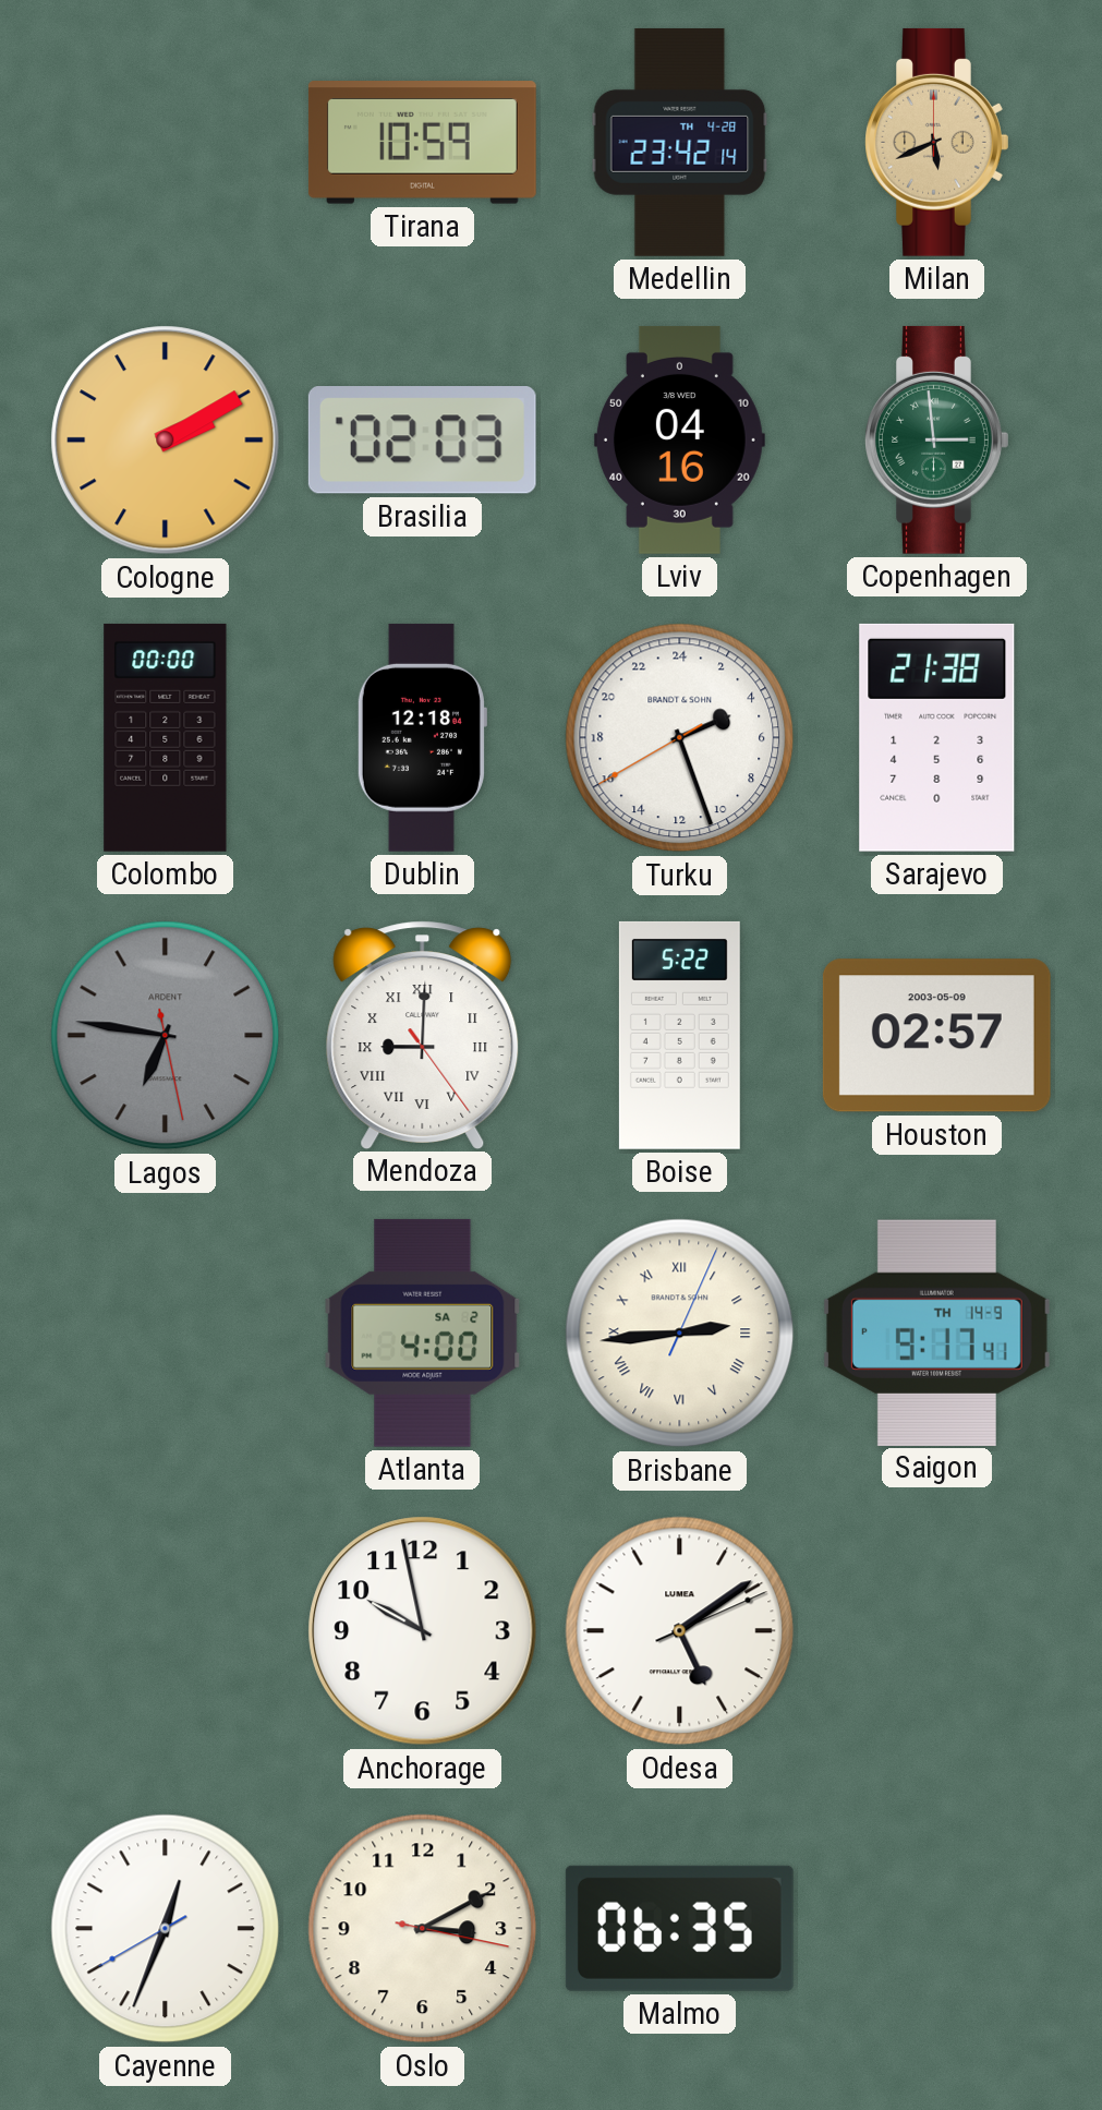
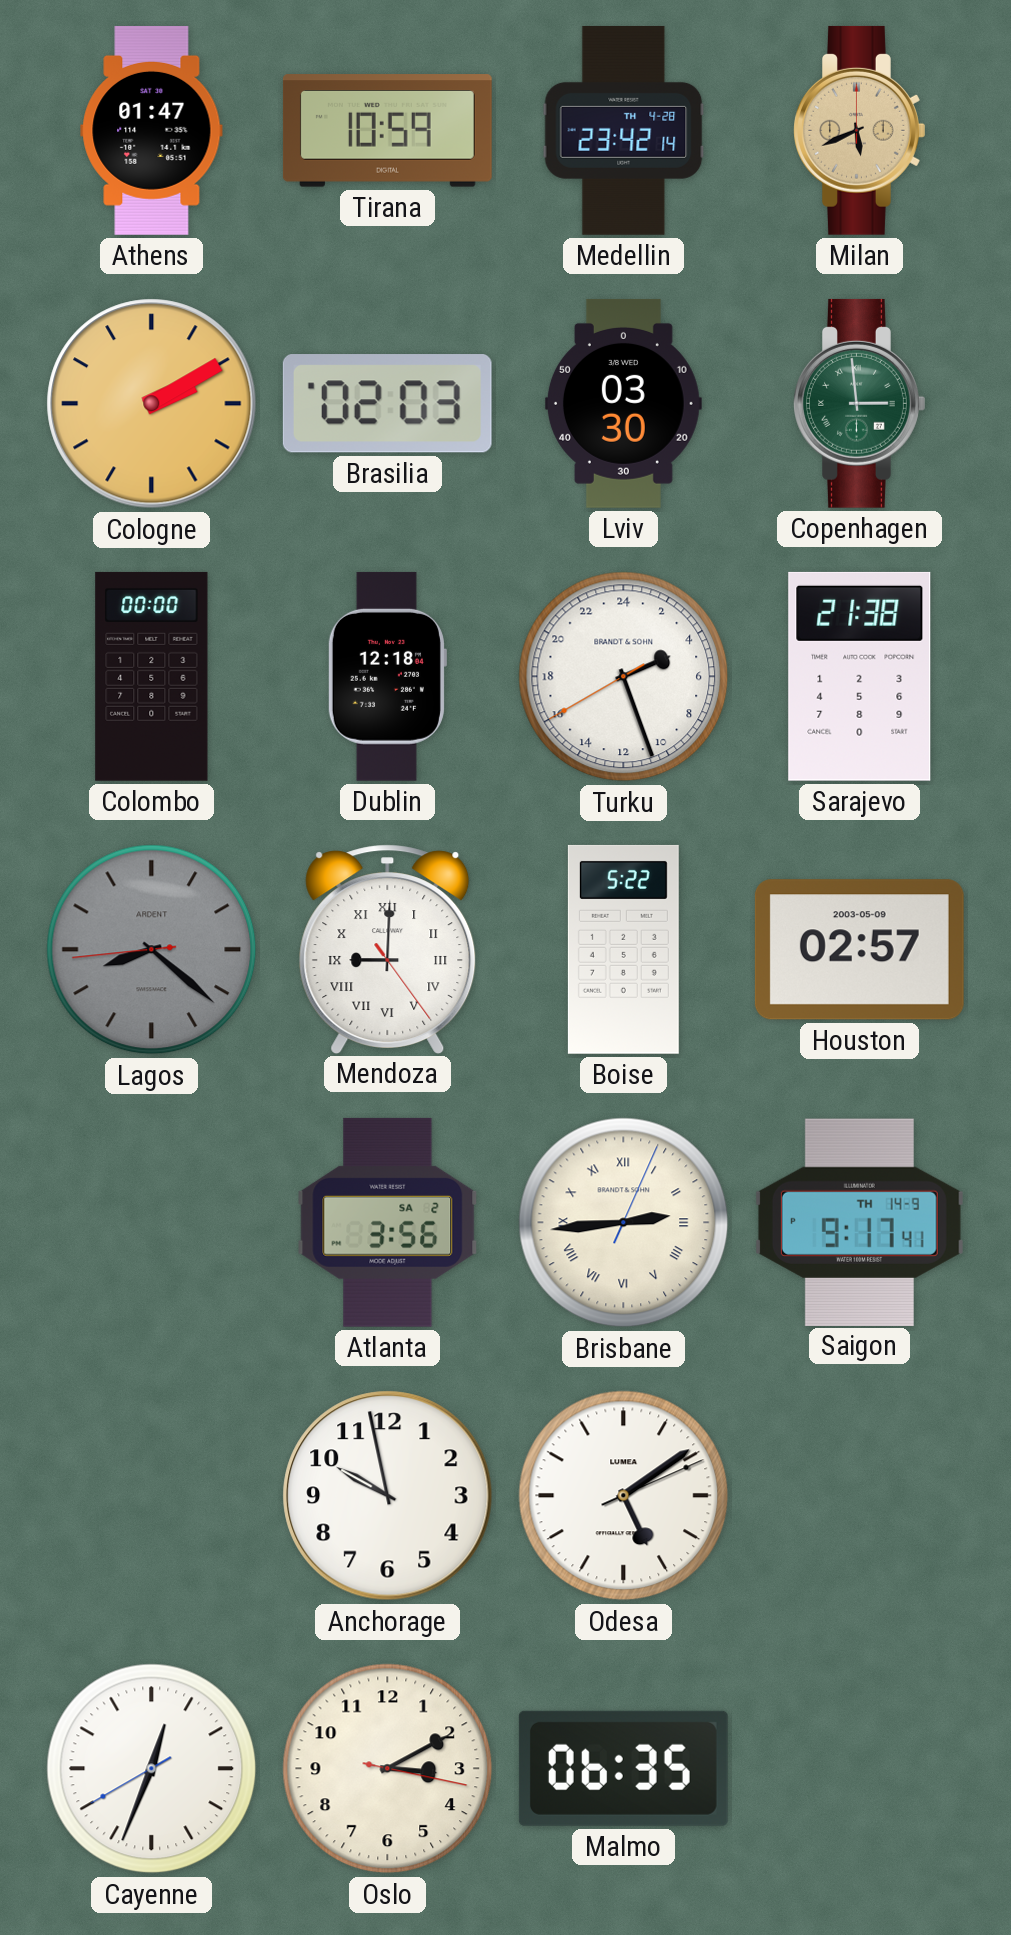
Athens: none -> 01:47
Lviv: 04:16 -> 03:30
Lagos: 6:46 -> 8:21
Atlanta: 4:00 -> 3:56
